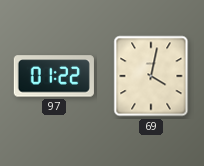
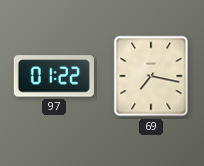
69: 4:02 -> 7:17
